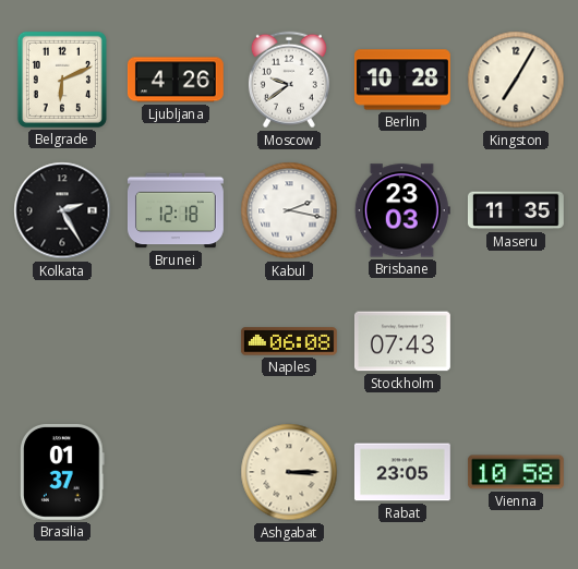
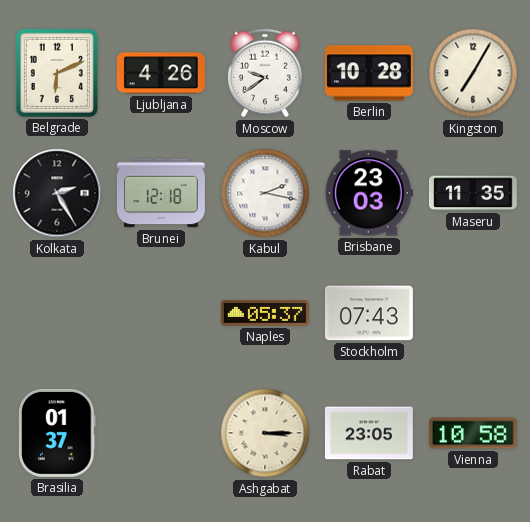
Naples: 06:08 -> 05:37
